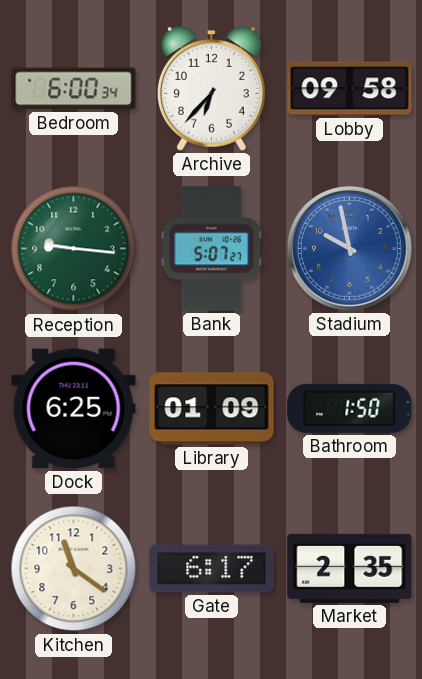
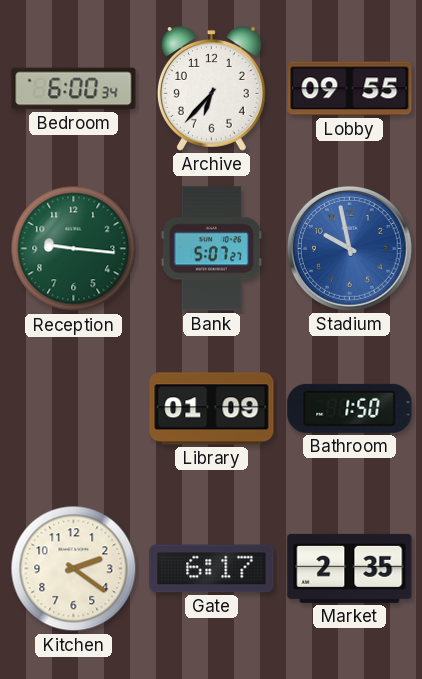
Lobby: 09:58 -> 09:55
Dock: 6:25 -> none
Kitchen: 11:21 -> 2:21
